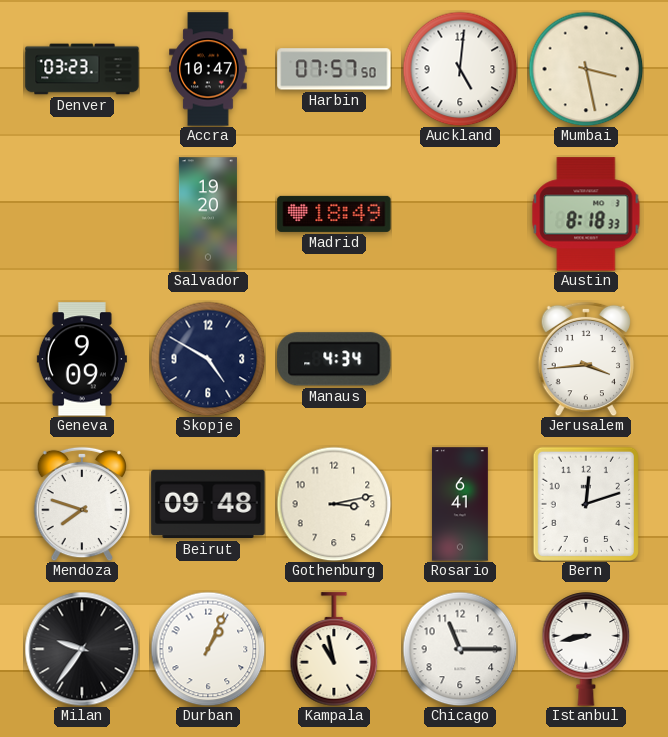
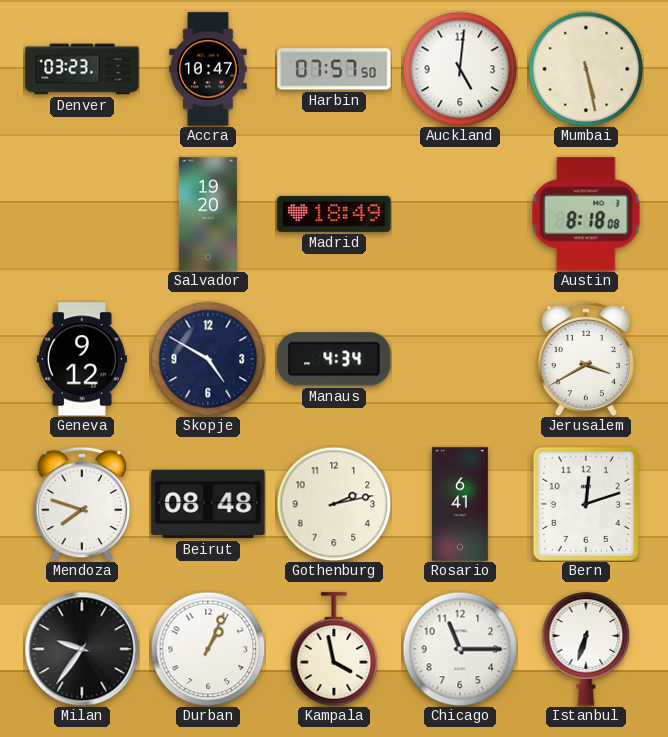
Mumbai: 3:28 -> 5:28
Austin: 8:18:33 -> 8:18:08
Geneva: 9:09 -> 9:12
Jerusalem: 3:44 -> 3:40
Beirut: 09:48 -> 08:48
Gothenburg: 3:13 -> 2:13
Kampala: 10:58 -> 3:58
Istanbul: 8:43 -> 6:33
